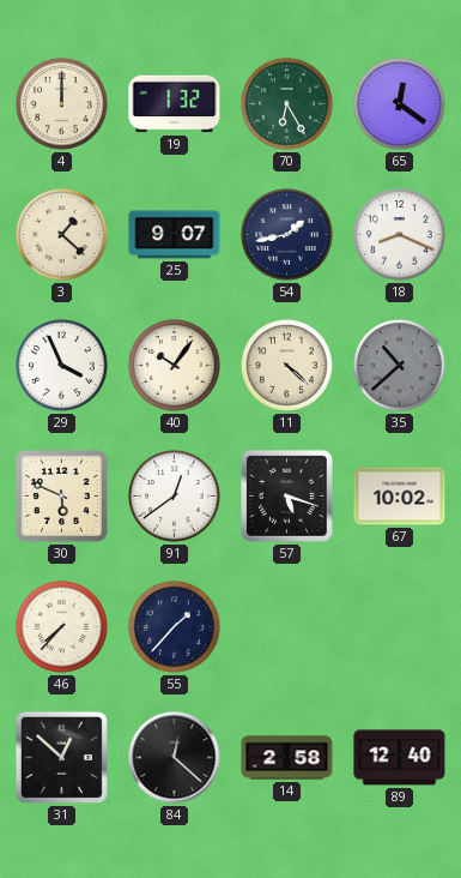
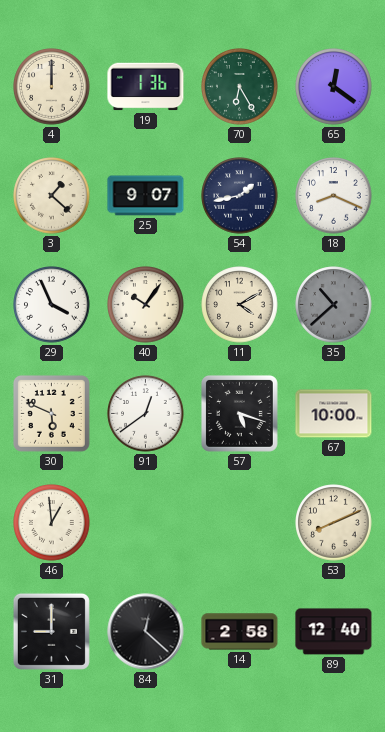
19: 1:32 -> 1:36
11: 4:22 -> 4:10
67: 10:02 -> 10:00
46: 7:37 -> 12:59
55: 1:37 -> none
53: none -> 8:11
31: 12:52 -> 9:00
